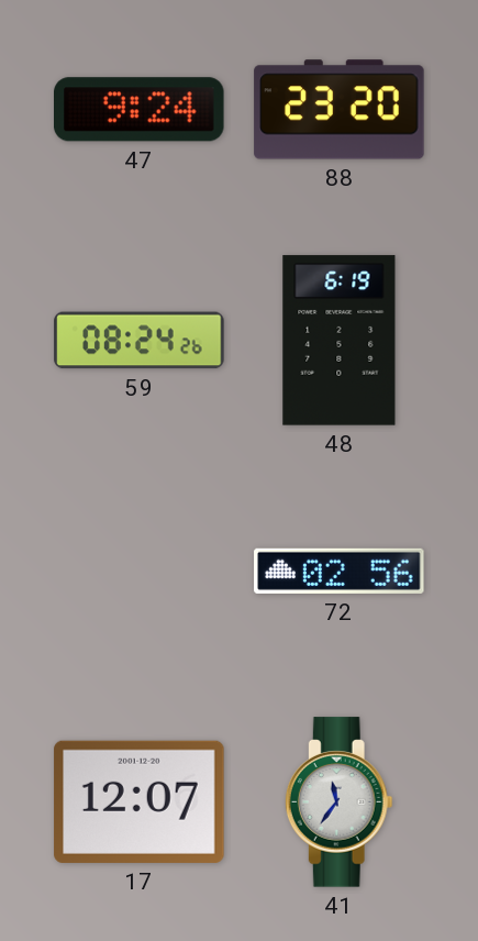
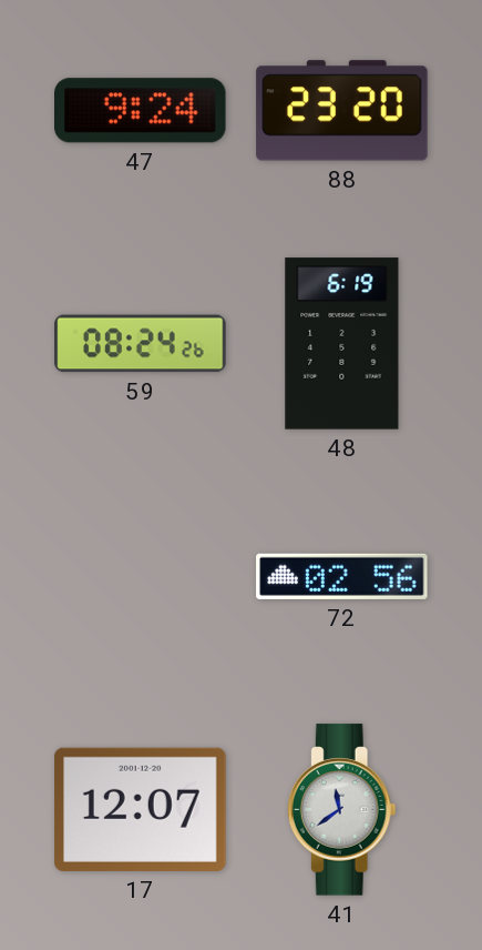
41: 11:36 -> 11:39
